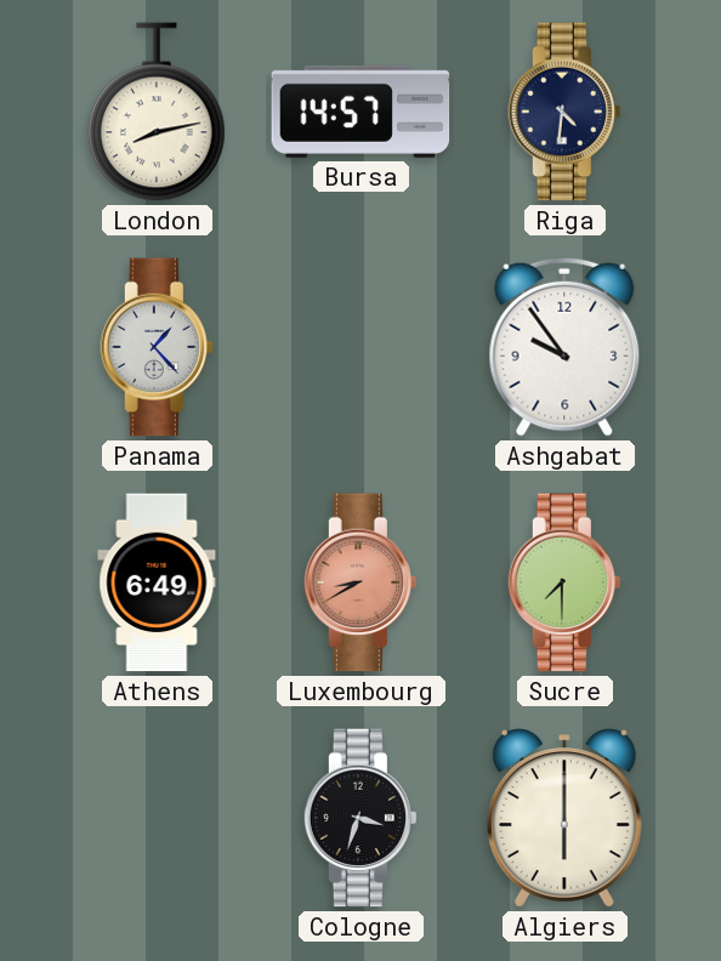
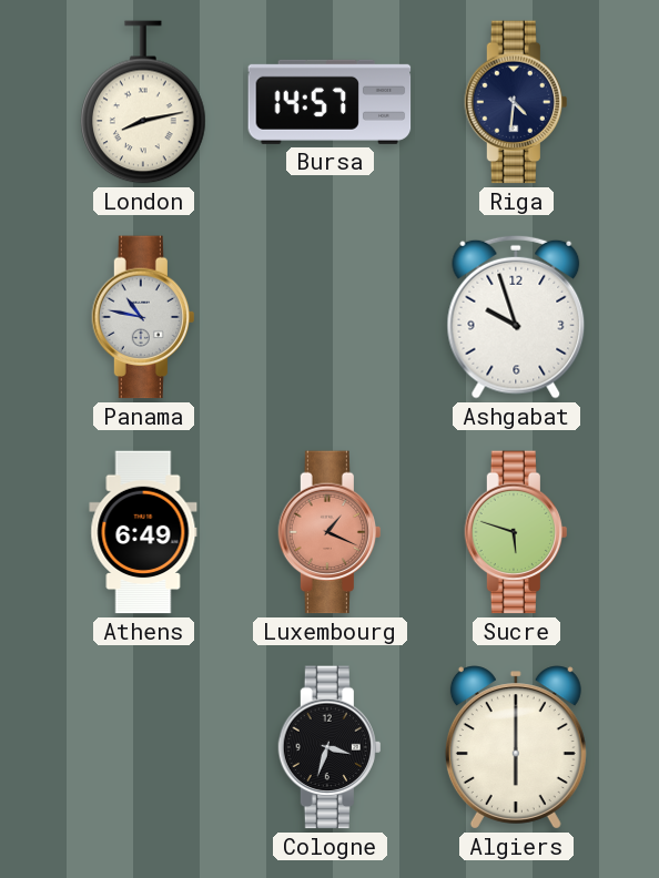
Panama: 1:23 -> 10:47
Ashgabat: 9:54 -> 9:57
Luxembourg: 8:40 -> 1:19
Sucre: 7:30 -> 5:48
